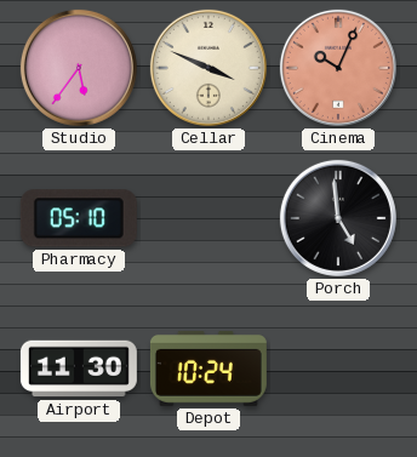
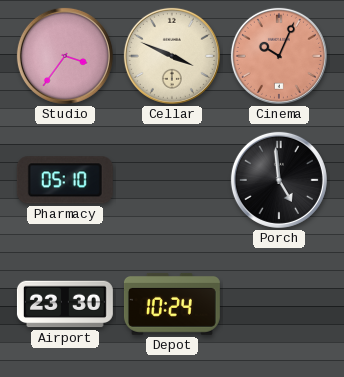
Studio: 5:36 -> 3:36
Airport: 11:30 -> 23:30
